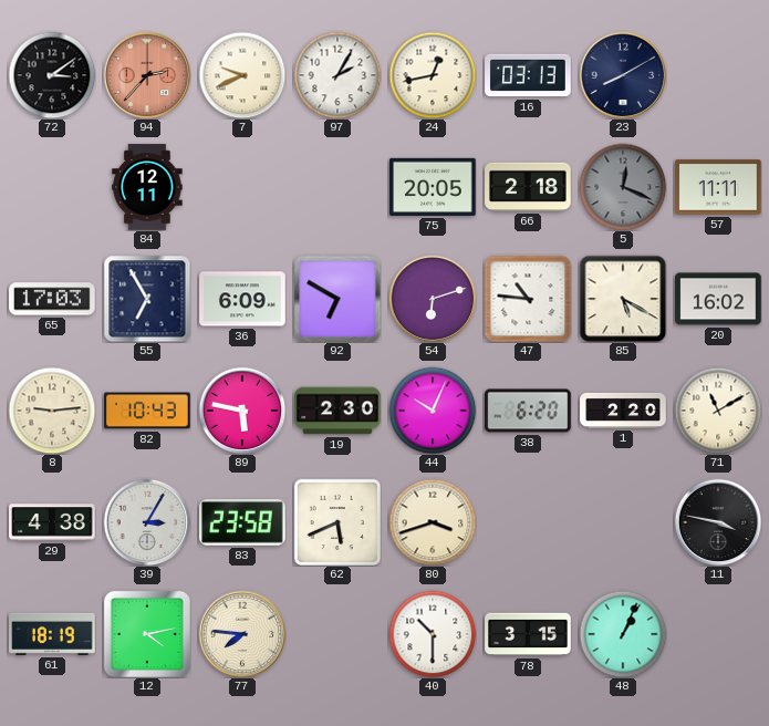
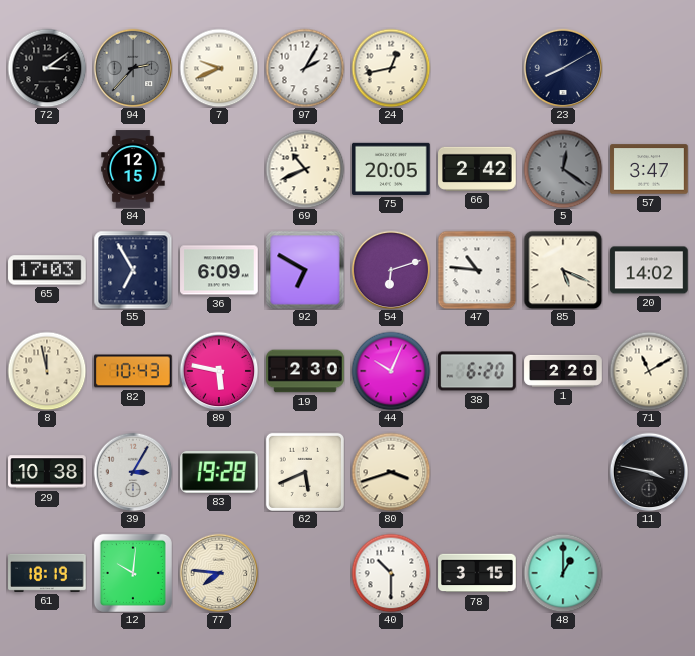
94 dial: salmon -> grey
16: 03:13 -> none
84: 12:11 -> 12:15
69: none -> 10:41
66: 2:18 -> 2:42
5: 12:19 -> 12:21
57: 11:11 -> 3:47
85: 5:20 -> 5:19
20: 16:02 -> 14:02
8: 9:14 -> 11:58
29: 4:38 -> 10:38
83: 23:58 -> 19:28
12: 4:13 -> 10:01
48: 1:04 -> 1:00
